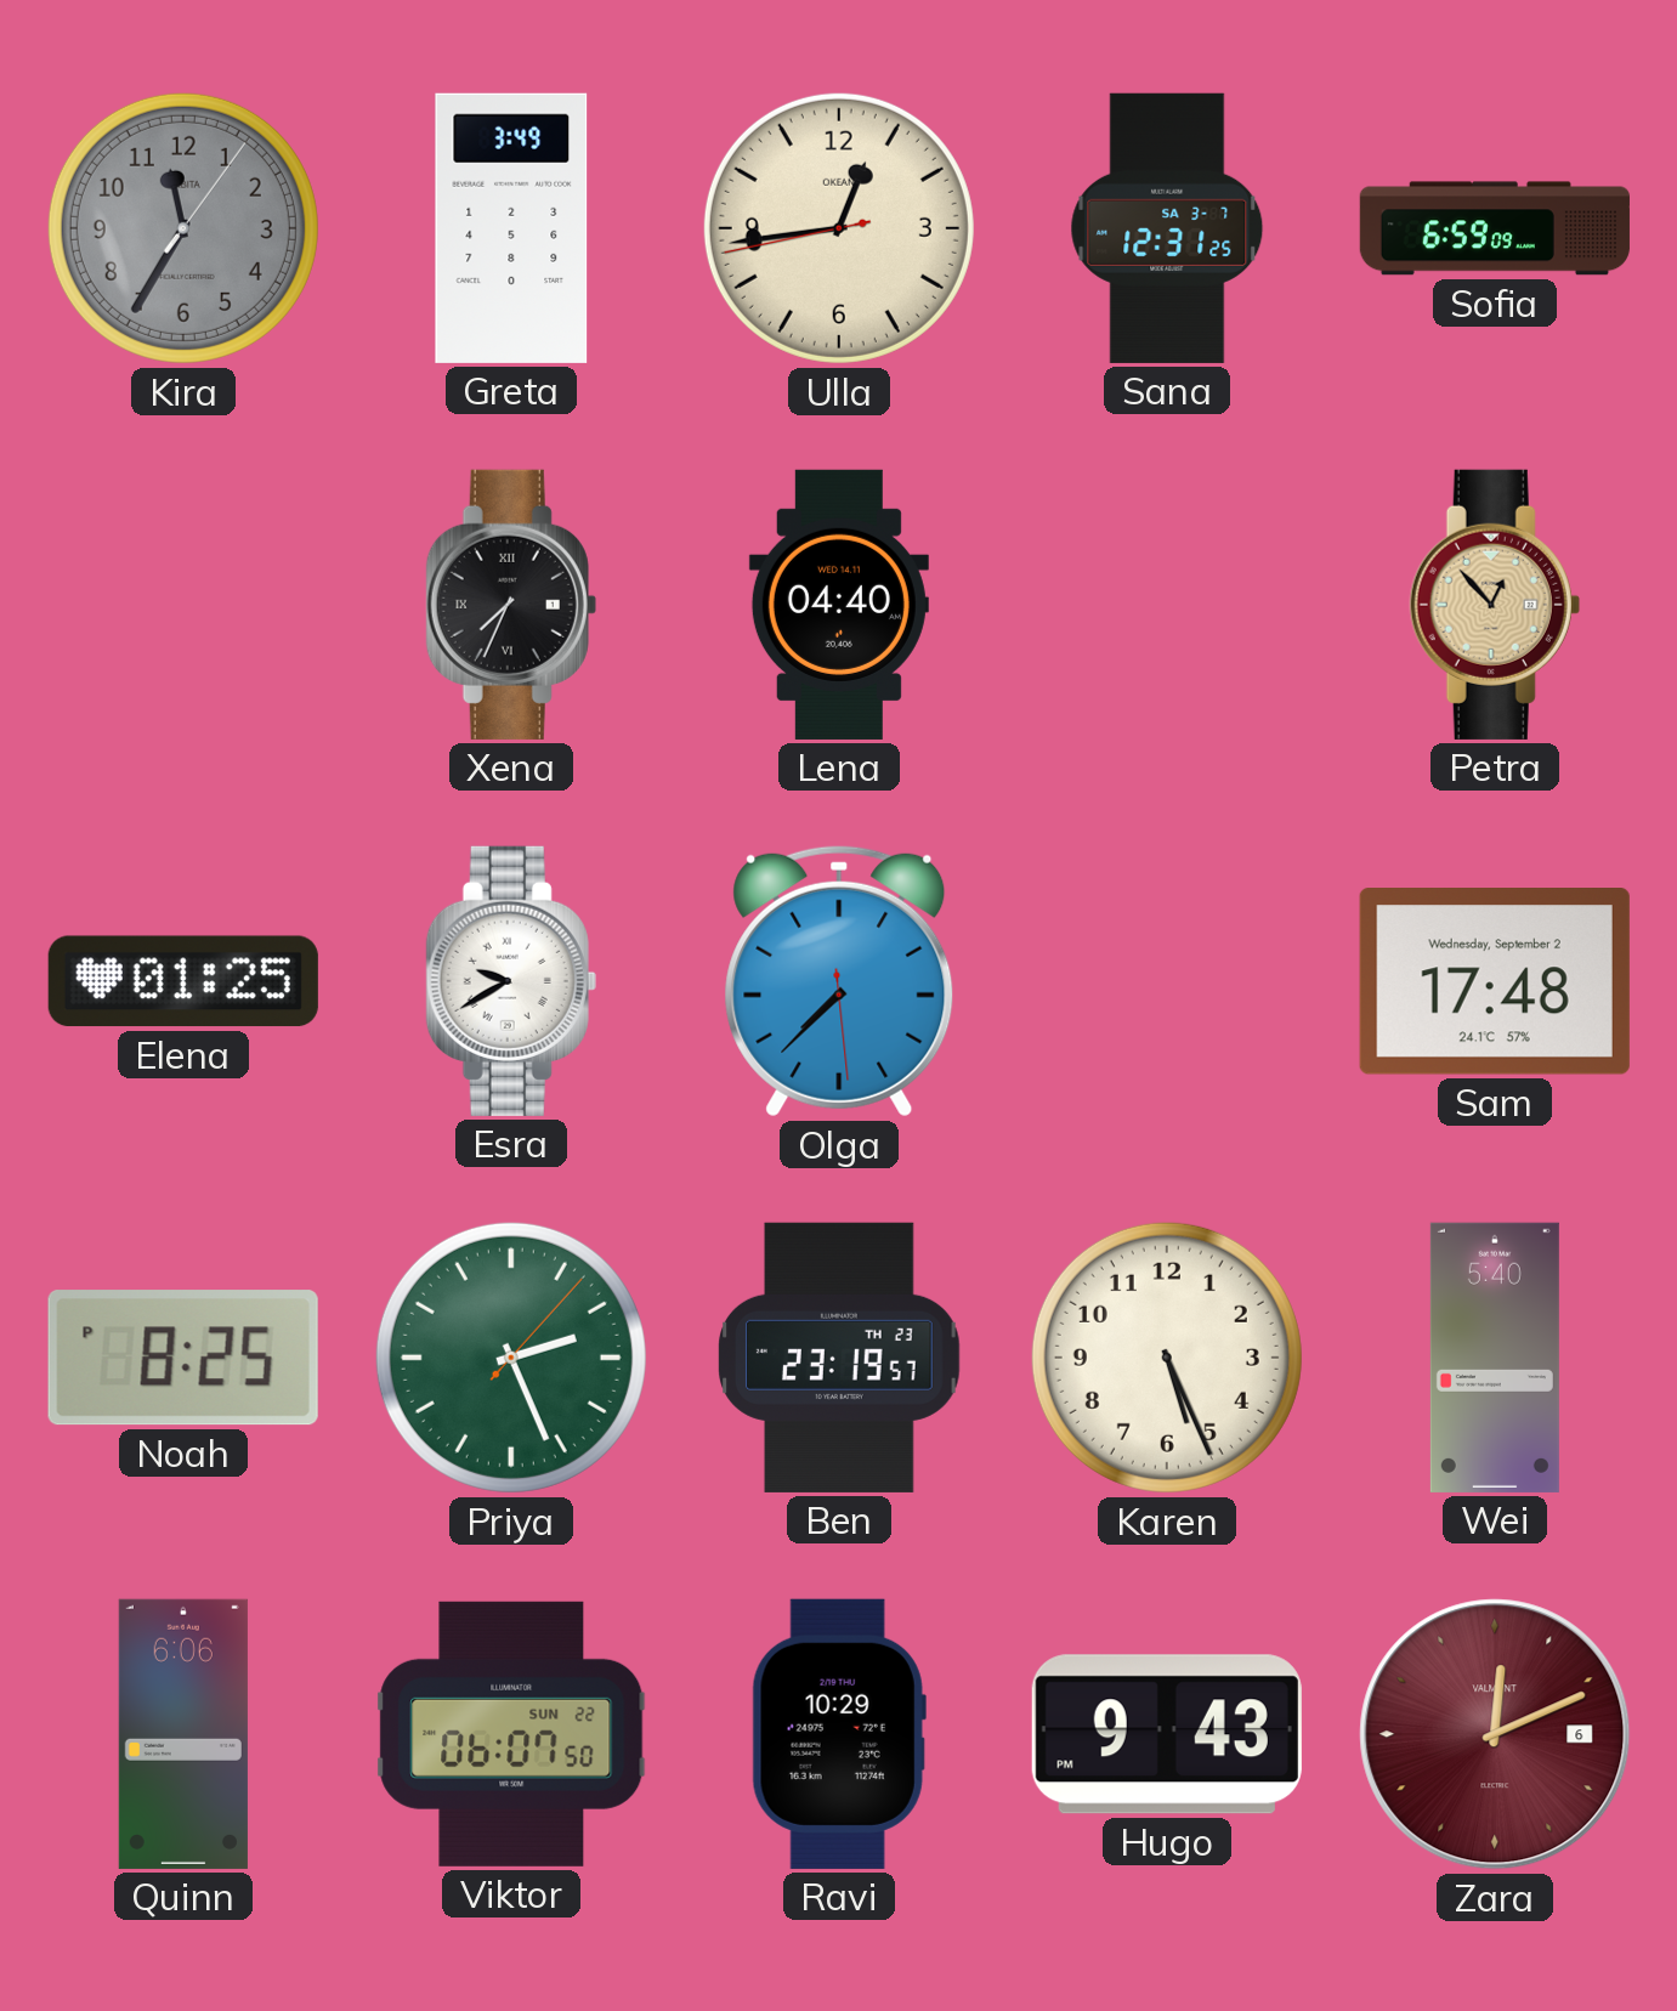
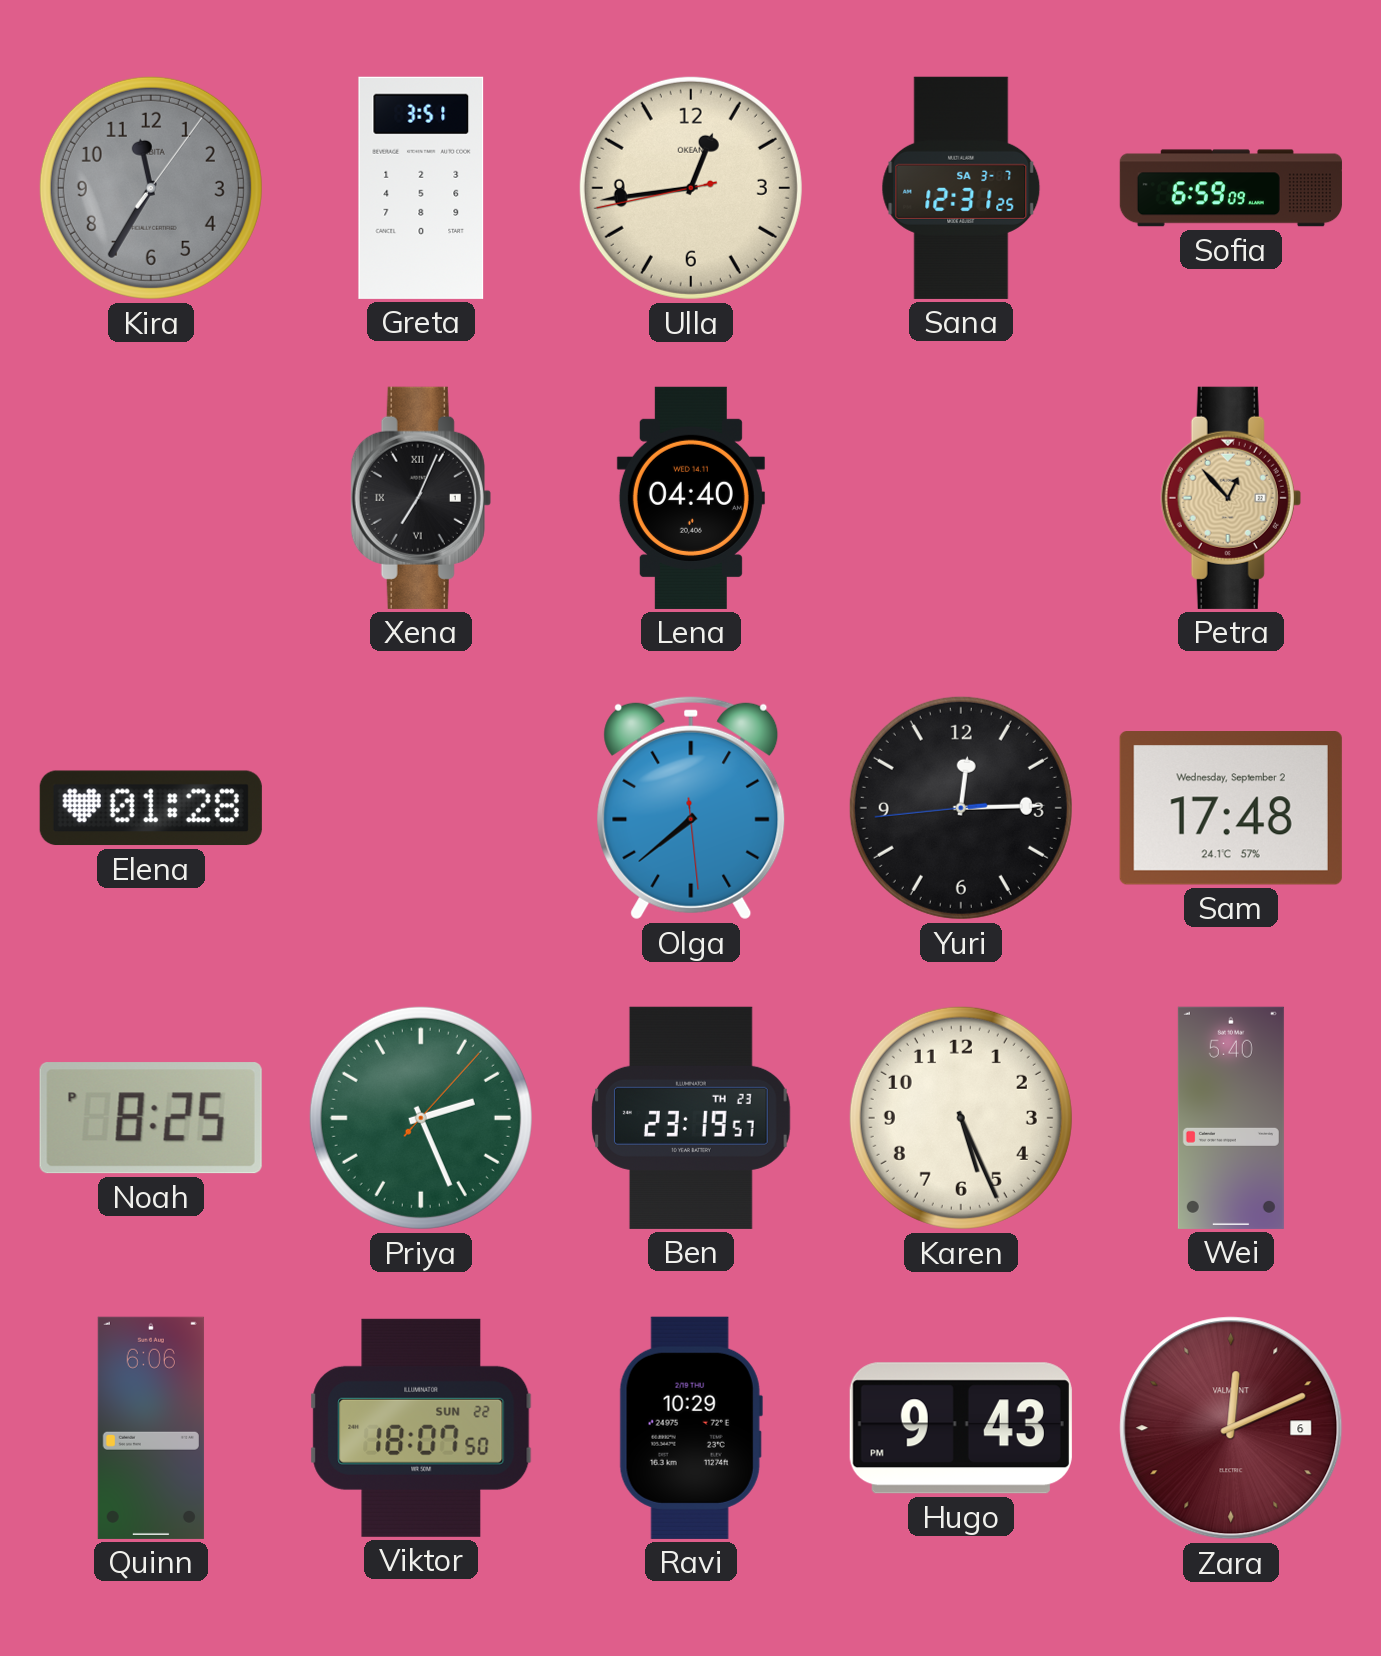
Greta: 3:49 -> 3:51
Xena: 7:34 -> 7:04
Elena: 01:25 -> 01:28
Esra: 9:40 -> none
Olga: 7:37 -> 7:38
Yuri: none -> 12:14
Viktor: 06:07 -> 18:07
